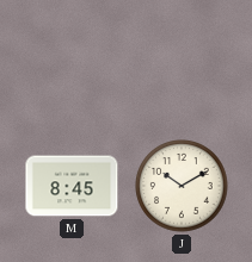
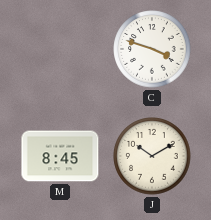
C: none -> 3:48
